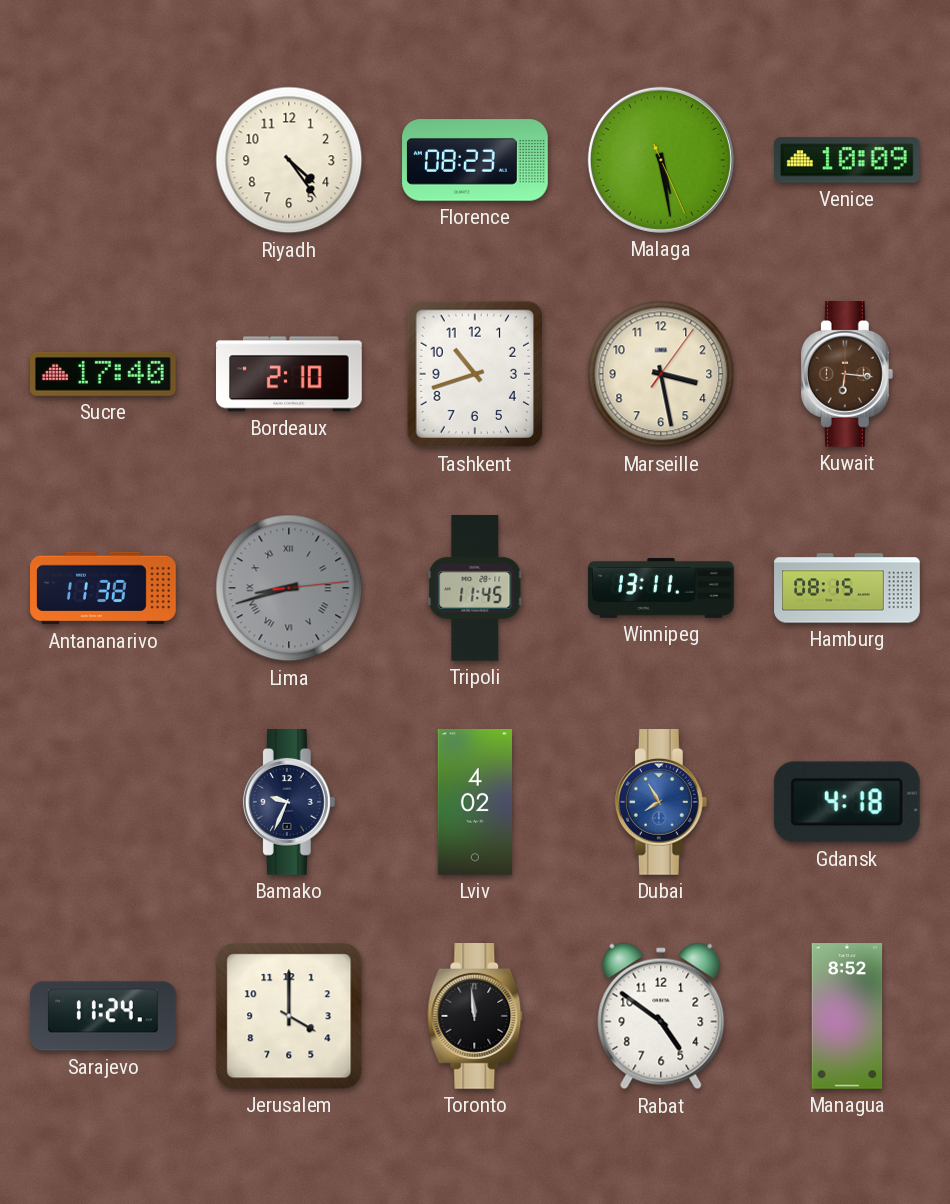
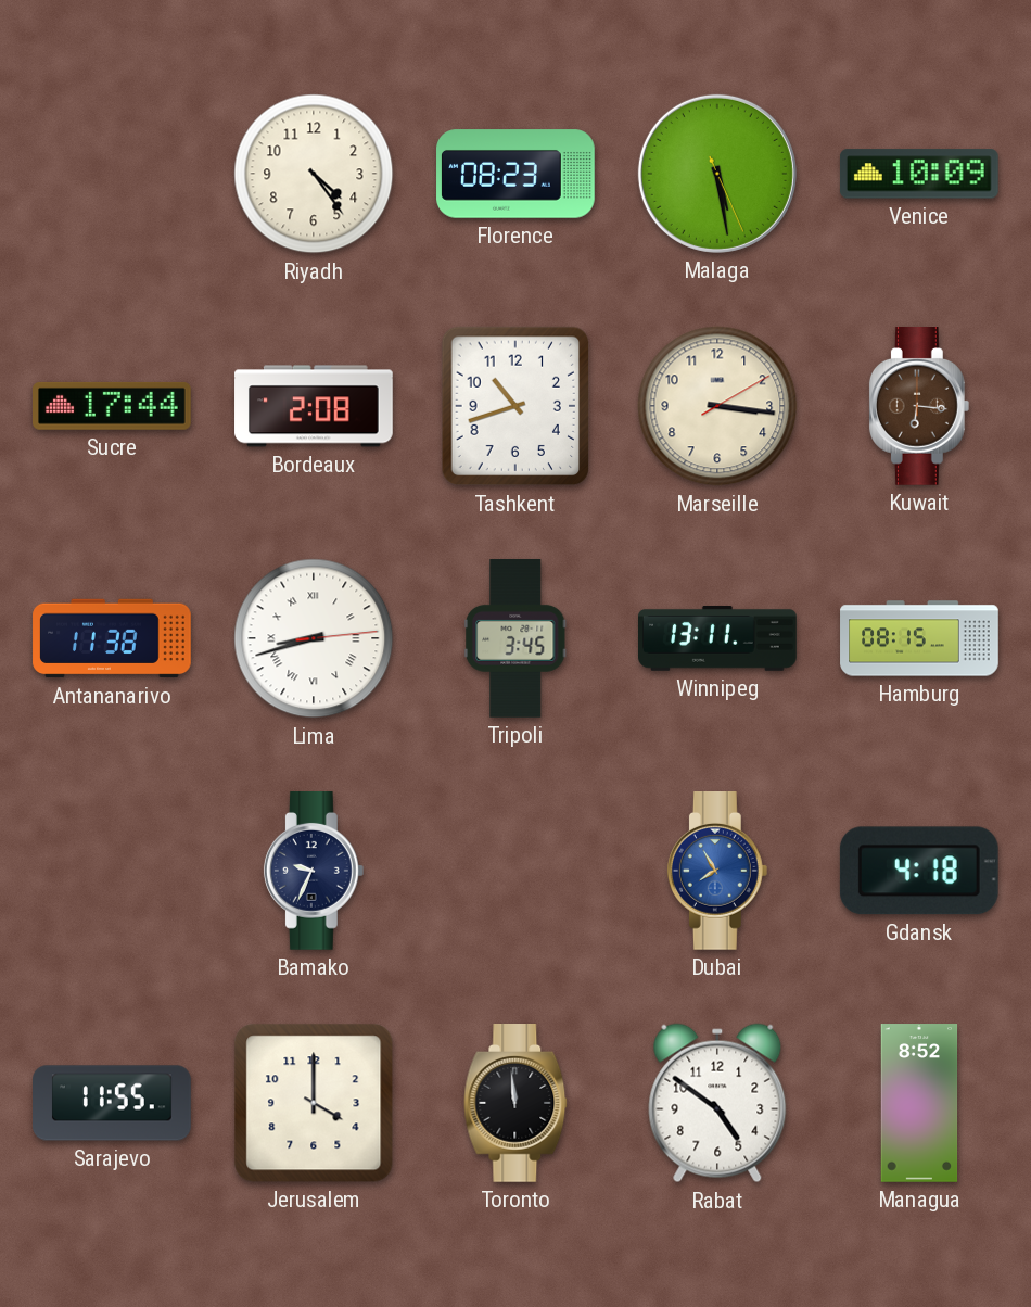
Sucre: 17:40 -> 17:44
Bordeaux: 2:10 -> 2:08
Marseille: 3:28 -> 3:16
Lima dial: grey -> white
Tripoli: 11:45 -> 3:45
Lviv: 4:02 -> none
Sarajevo: 11:24 -> 11:55
